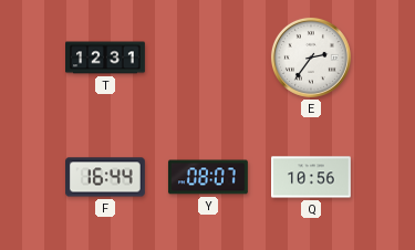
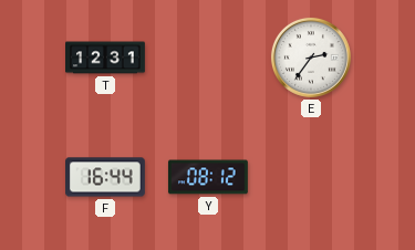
Y: 08:07 -> 08:12
Q: 10:56 -> none
